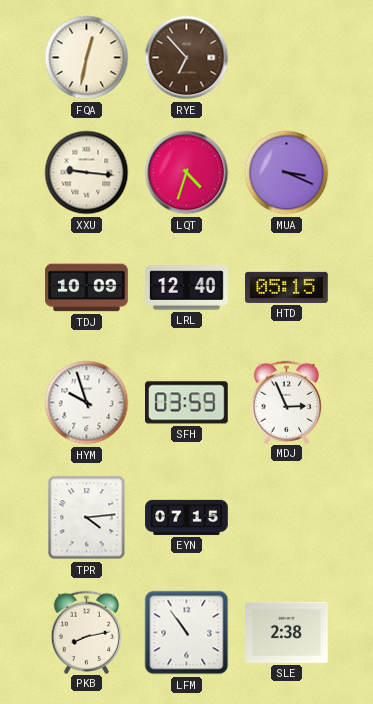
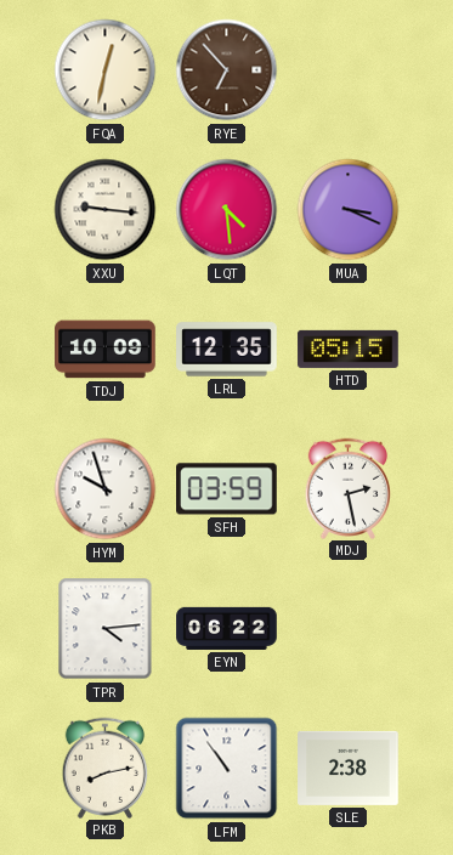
LQT: 4:33 -> 4:29
LRL: 12:40 -> 12:35
MDJ: 2:56 -> 2:28
EYN: 07:15 -> 06:22
